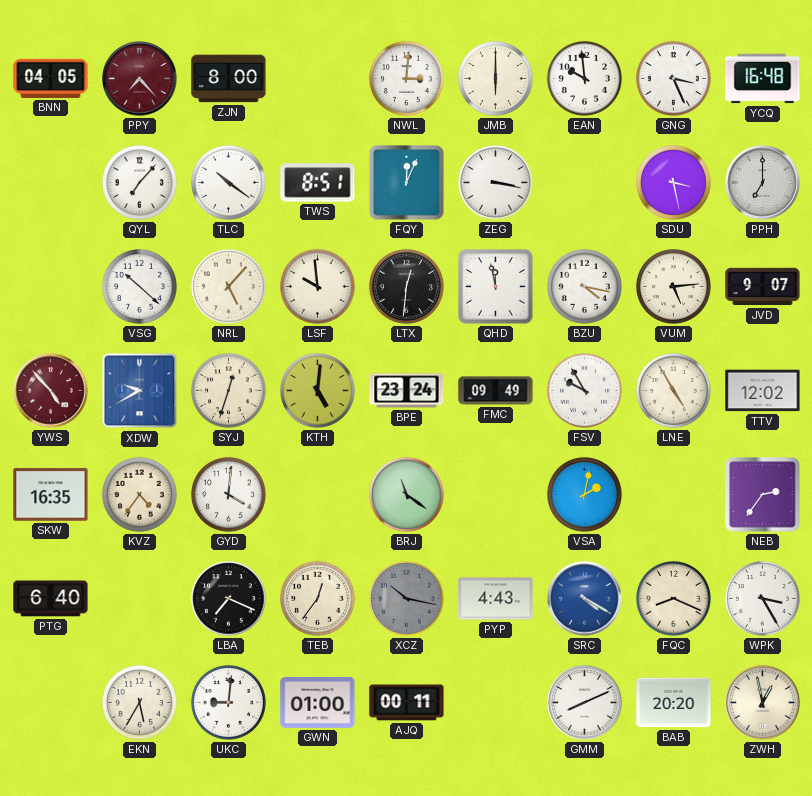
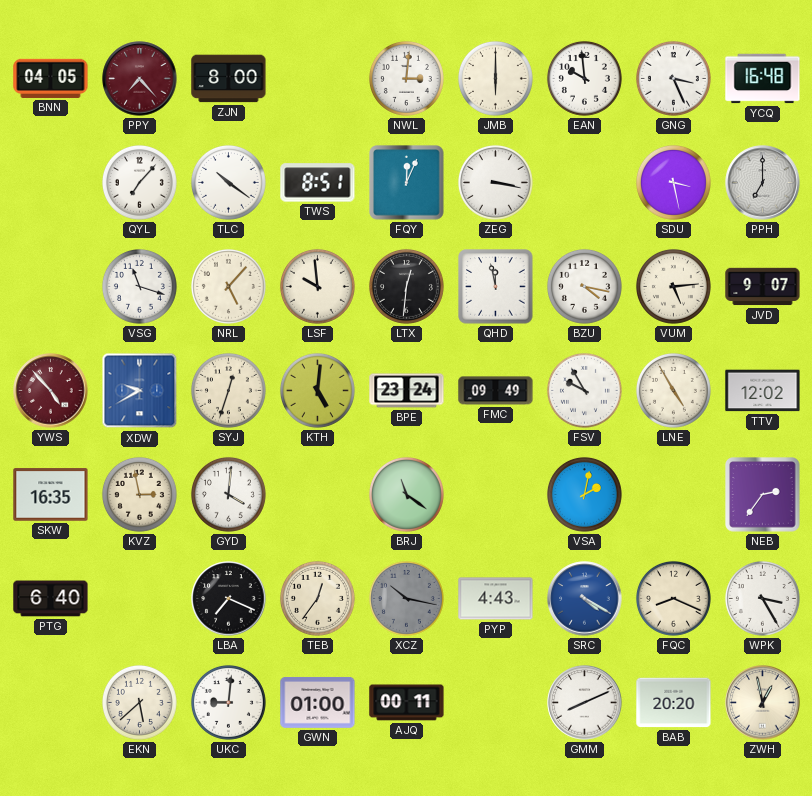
VSG: 10:22 -> 11:18
KVZ: 4:36 -> 2:58
EKN: 5:35 -> 5:38
